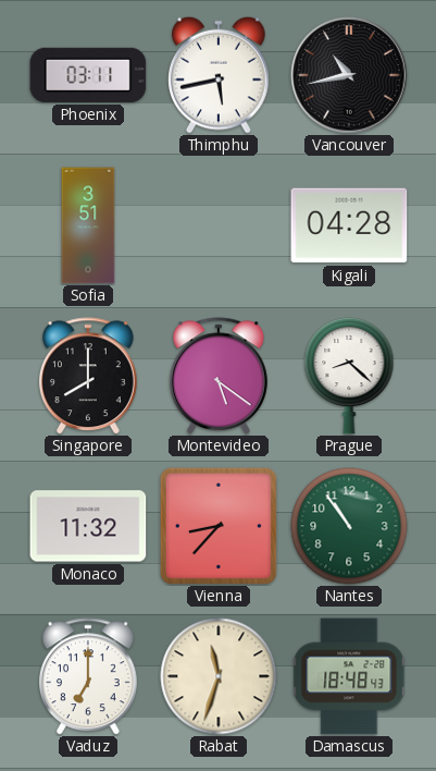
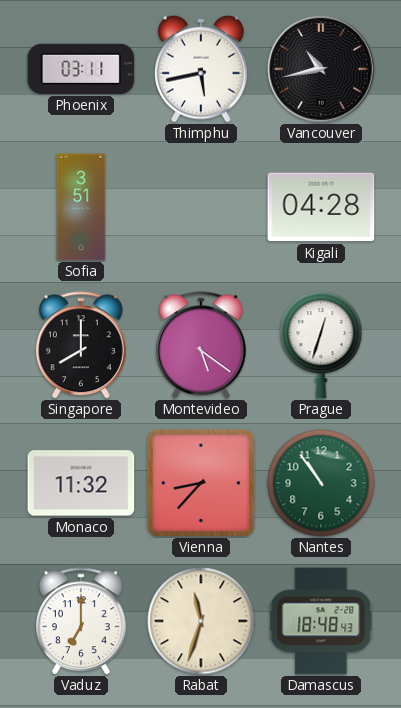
Prague: 8:22 -> 12:33
